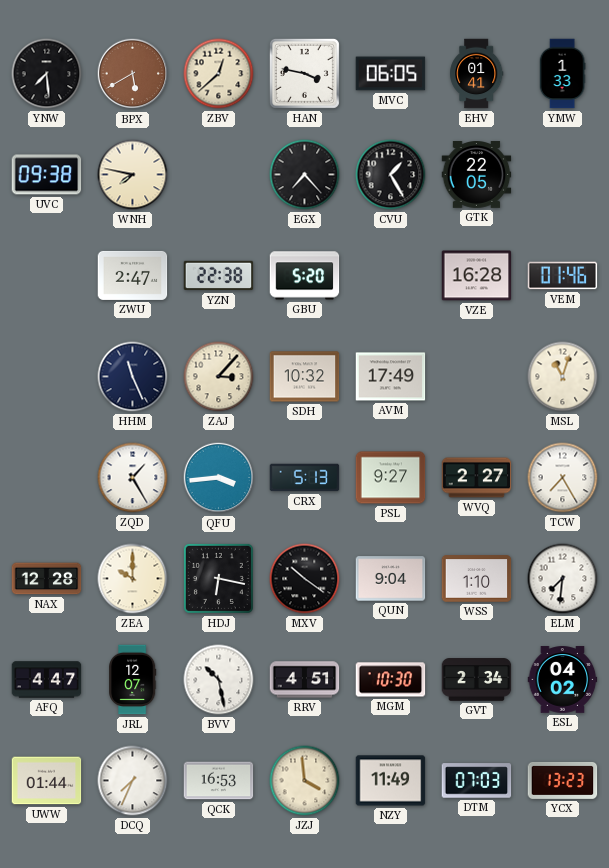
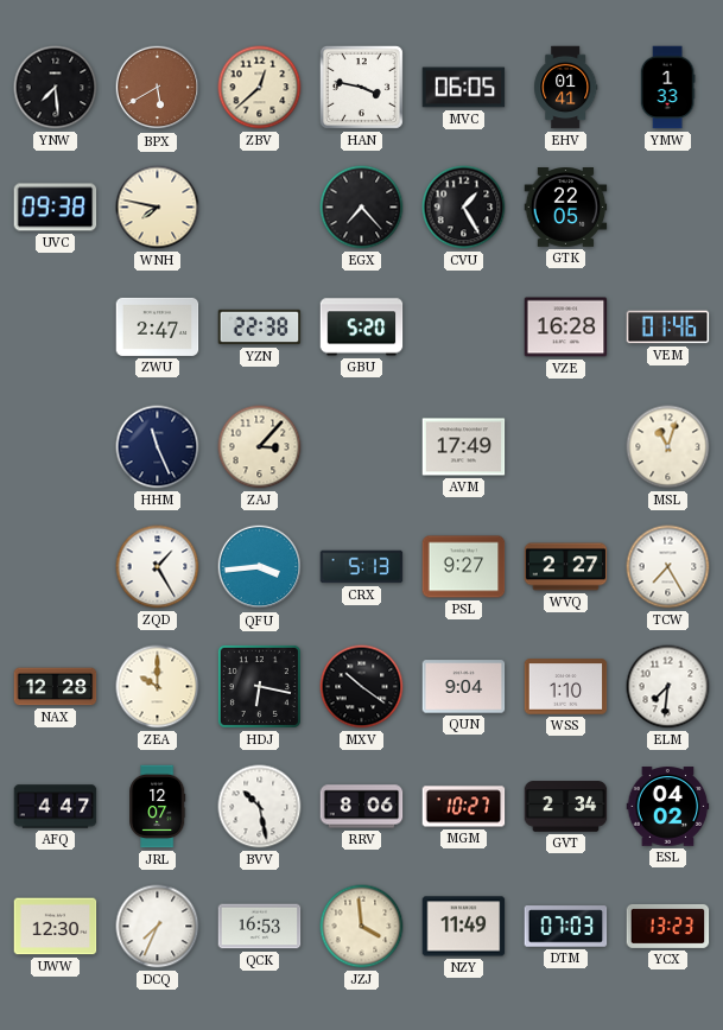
SDH: 10:32 -> none
RRV: 4:51 -> 8:06
MGM: 10:30 -> 10:27
UWW: 01:44 -> 12:30
